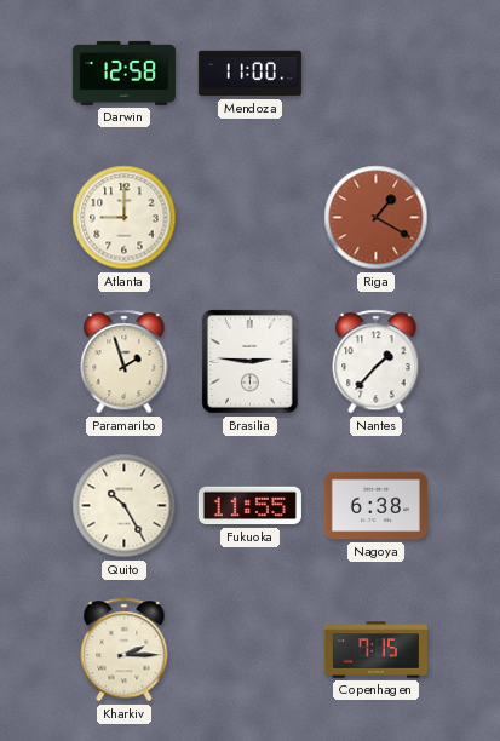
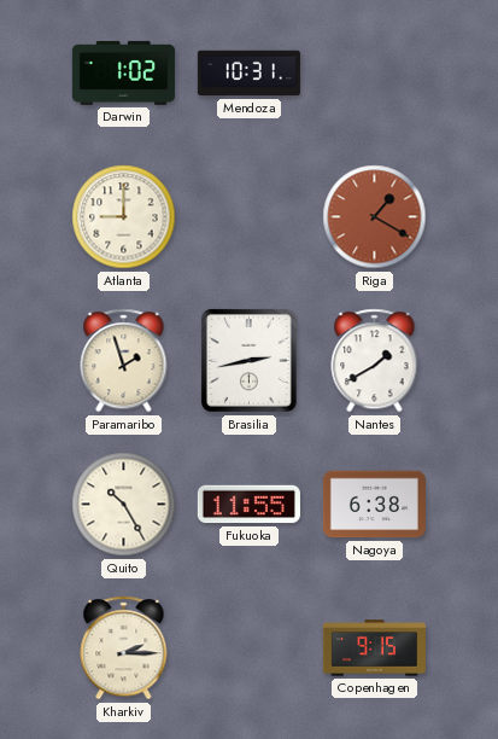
Darwin: 12:58 -> 1:02
Mendoza: 11:00 -> 10:31
Brasilia: 2:46 -> 2:43
Nantes: 1:37 -> 1:40
Copenhagen: 7:15 -> 9:15
